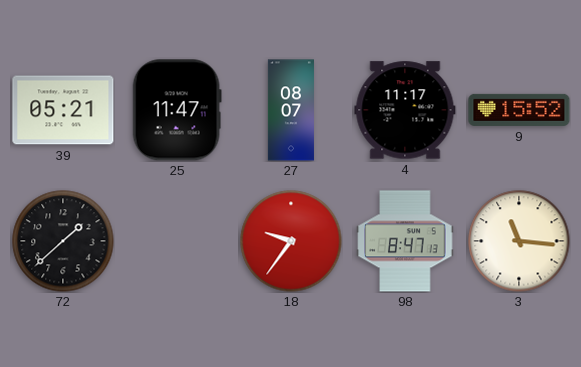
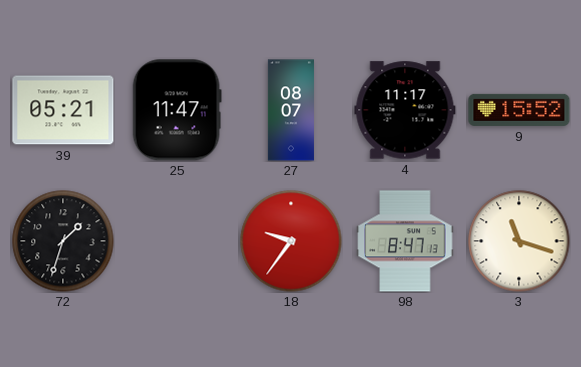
72: 1:38 -> 1:33
3: 11:16 -> 11:18
